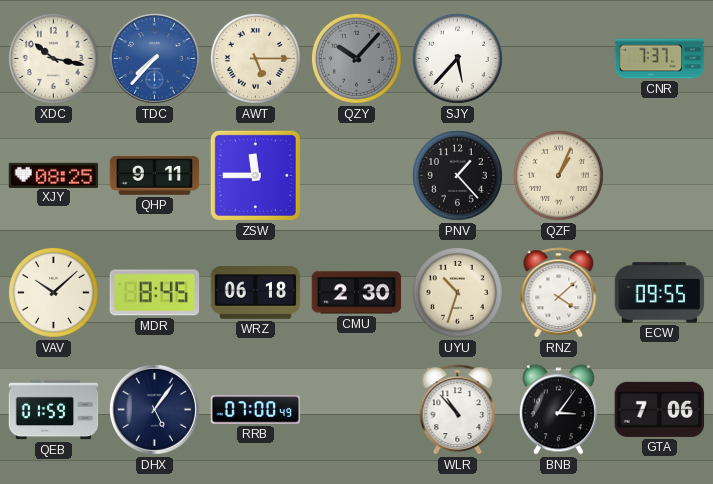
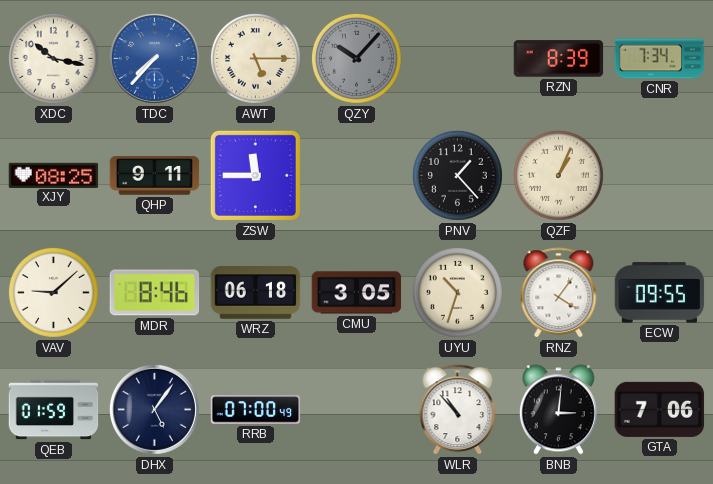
SJY: 5:37 -> none
RZN: none -> 8:39
CNR: 7:37 -> 7:34
VAV: 10:08 -> 9:08
MDR: 8:45 -> 8:46
CMU: 2:30 -> 3:05
RNZ: 4:08 -> 4:06
BNB: 3:06 -> 3:01
